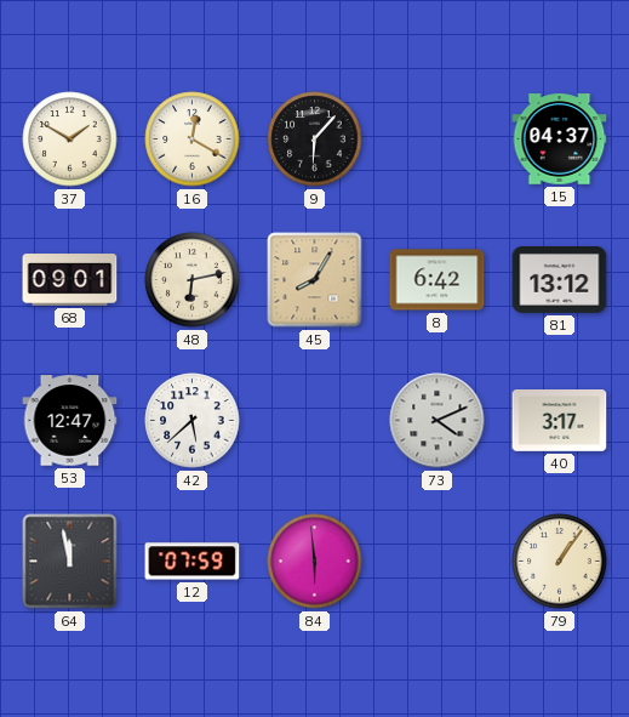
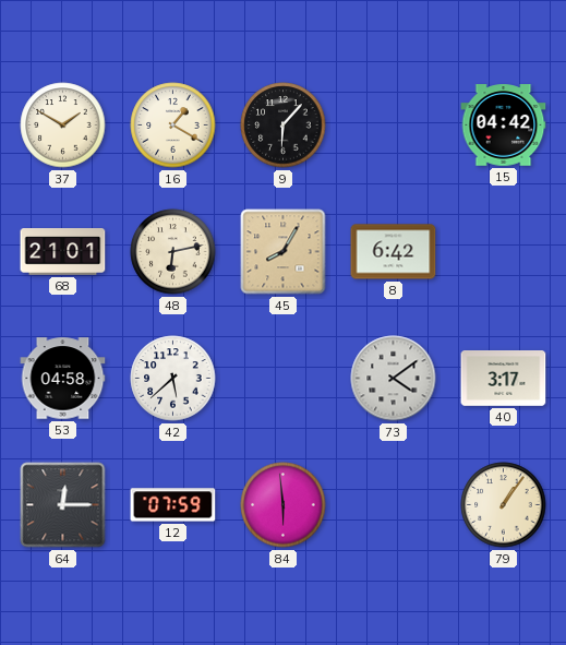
16: 12:20 -> 1:20
15: 04:37 -> 04:42
68: 09:01 -> 21:01
81: 13:12 -> none
53: 12:47 -> 04:58
73: 4:11 -> 4:09
64: 11:58 -> 12:15
